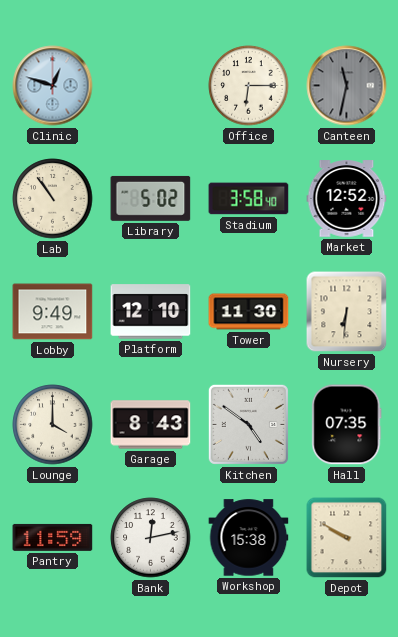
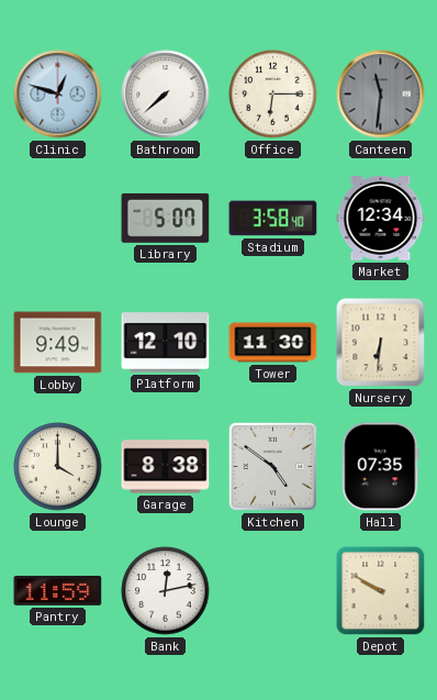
Bathroom: none -> 7:38
Canteen: 11:32 -> 11:31
Lab: 10:54 -> none
Library: 5:02 -> 5:07
Market: 12:52 -> 12:34
Garage: 8:43 -> 8:38
Workshop: 15:38 -> none
